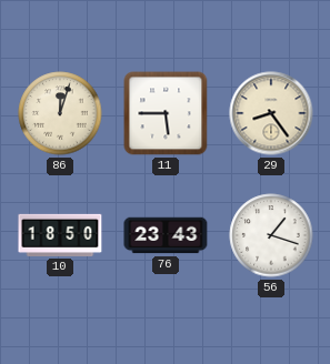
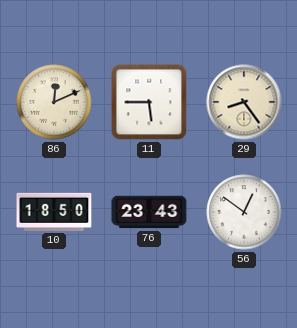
86: 12:03 -> 12:11
56: 1:18 -> 12:51
